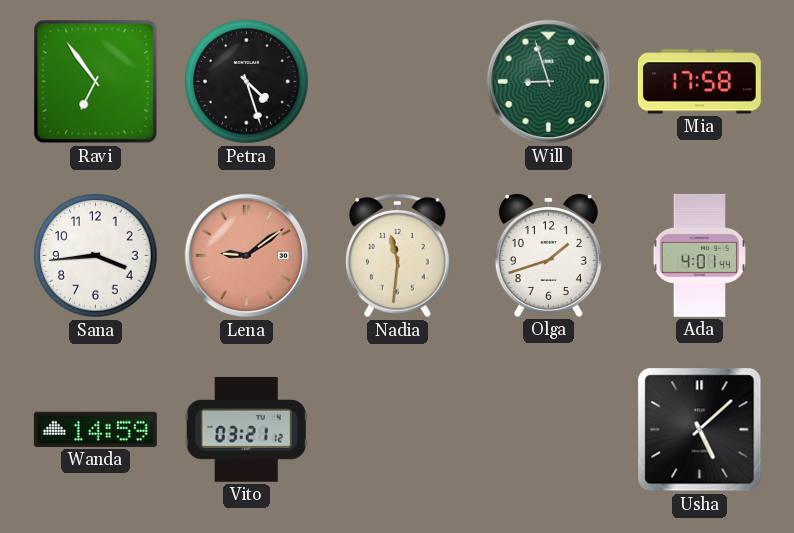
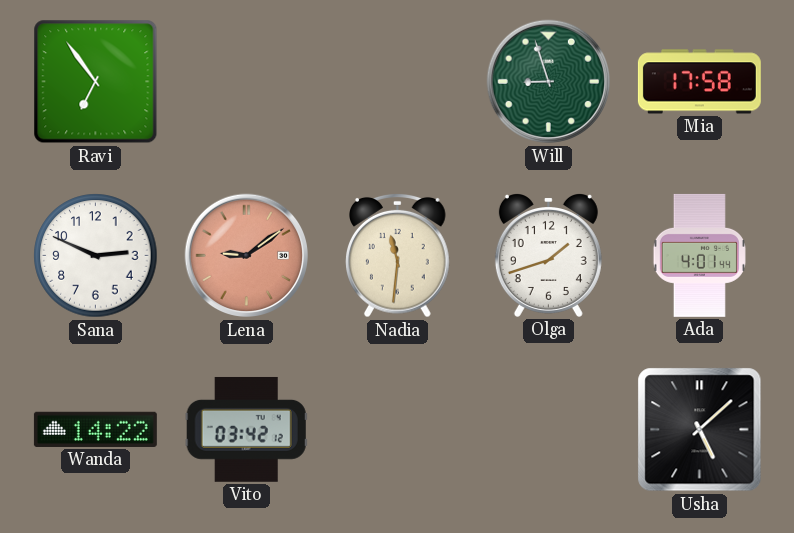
Petra: 4:27 -> none
Sana: 3:44 -> 2:49
Wanda: 14:59 -> 14:22
Vito: 03:21 -> 03:42
